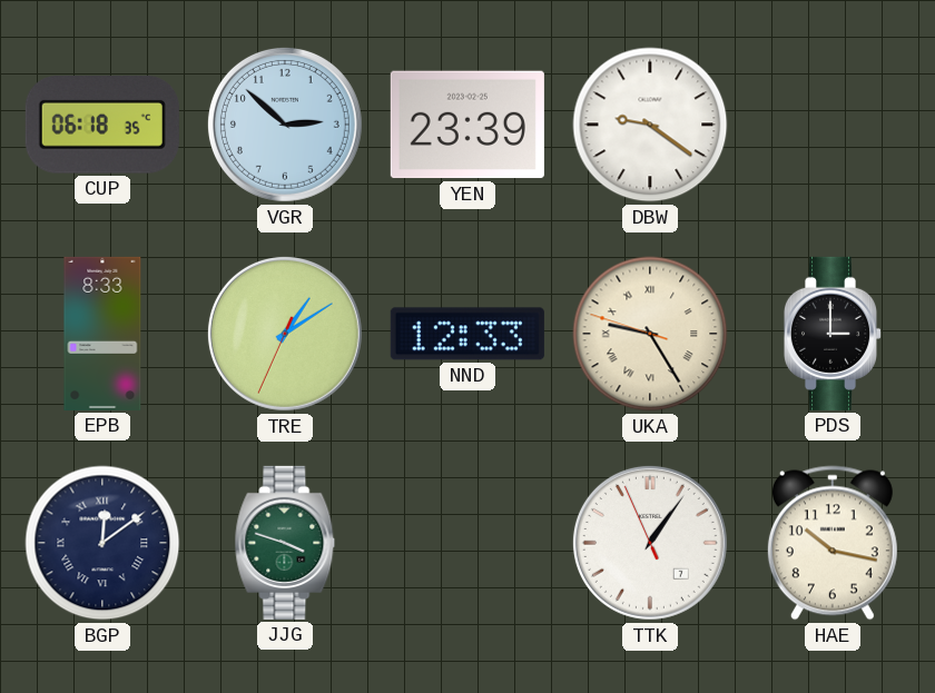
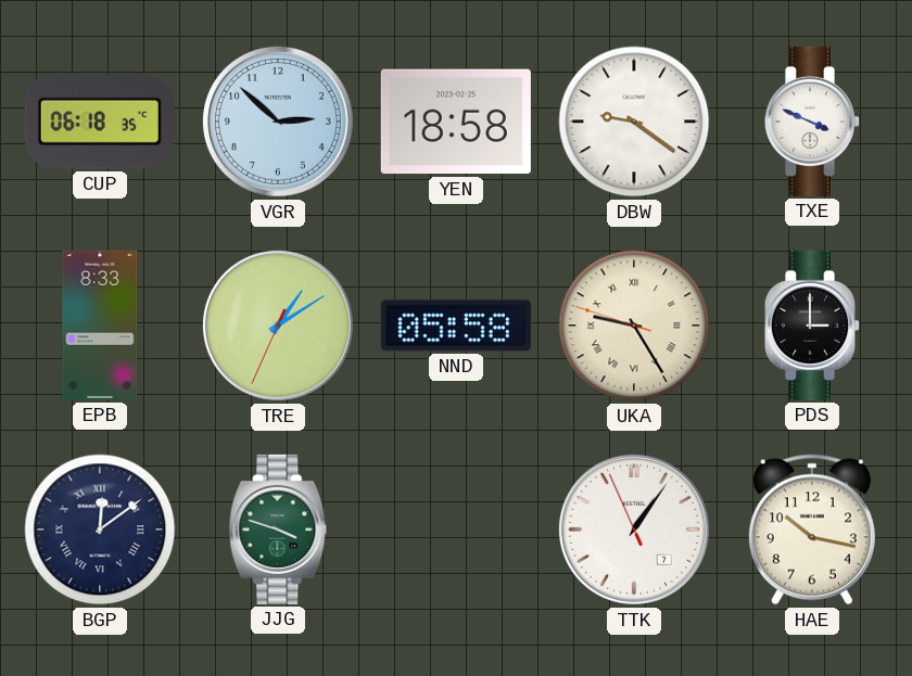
YEN: 23:39 -> 18:58
TXE: none -> 3:49
NND: 12:33 -> 05:58
